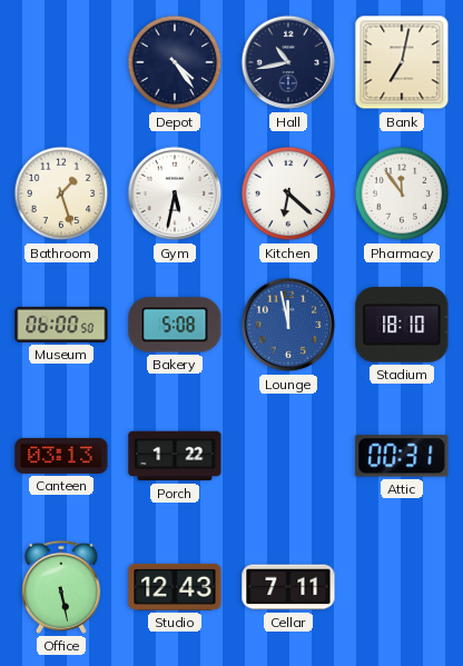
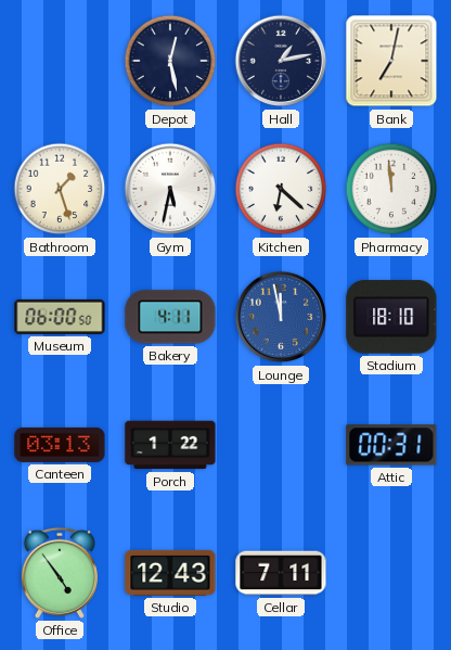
Depot: 4:24 -> 12:28
Hall: 10:43 -> 1:13
Pharmacy: 11:54 -> 11:59
Bakery: 5:08 -> 4:11
Office: 5:28 -> 4:54
